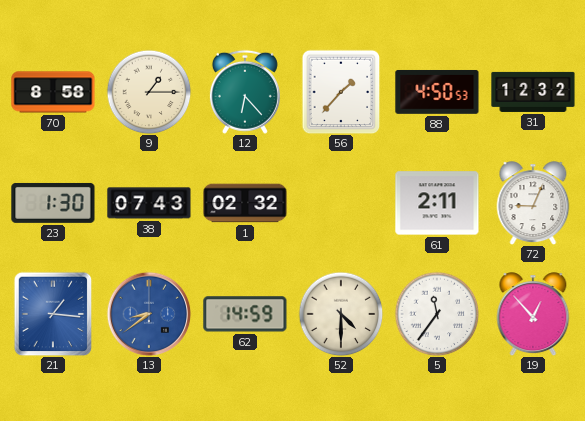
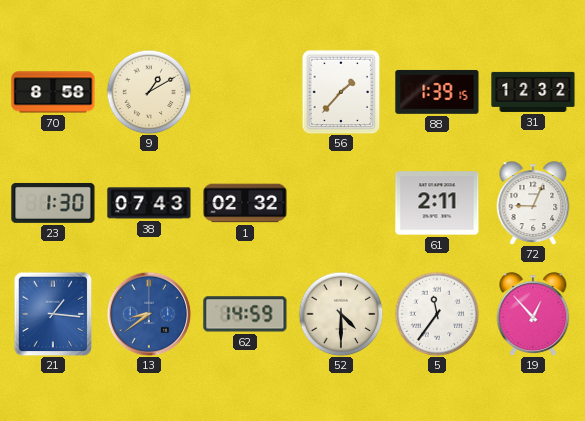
9: 1:15 -> 1:10
12: 6:23 -> none
88: 4:50 -> 1:39
